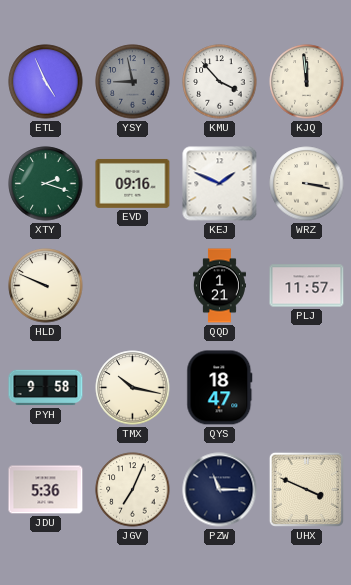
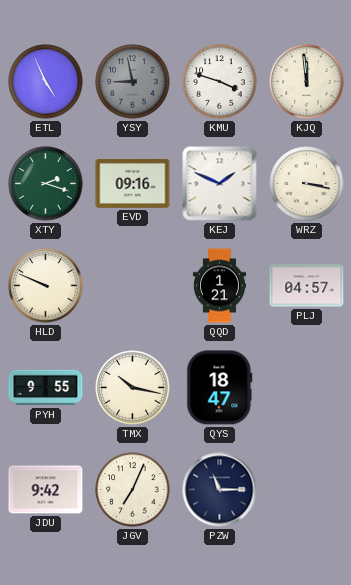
KMU: 3:53 -> 3:48
PLJ: 11:57 -> 04:57
PYH: 9:58 -> 9:55
JDU: 5:36 -> 9:42
UHX: 3:49 -> none
